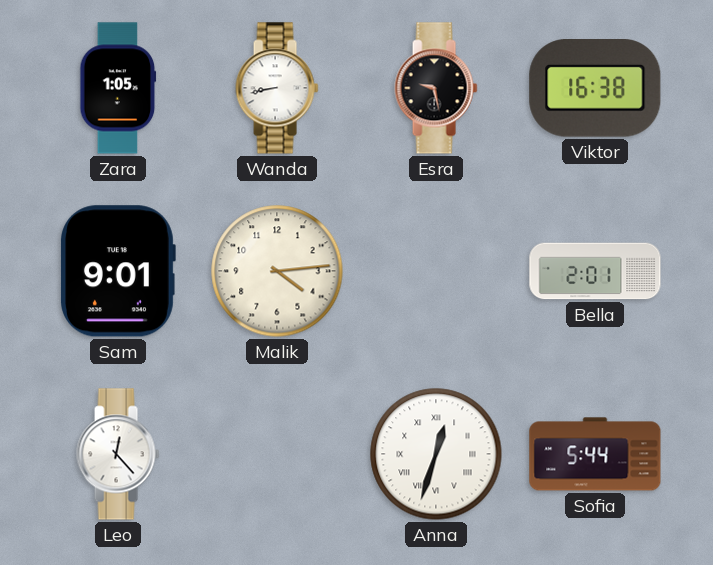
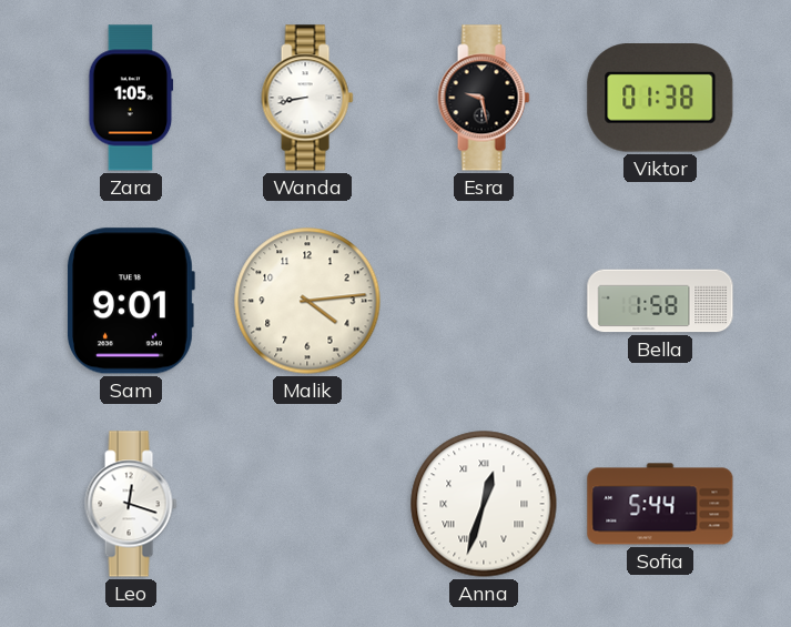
Viktor: 16:38 -> 01:38
Bella: 2:01 -> 1:58
Leo: 12:23 -> 12:18
